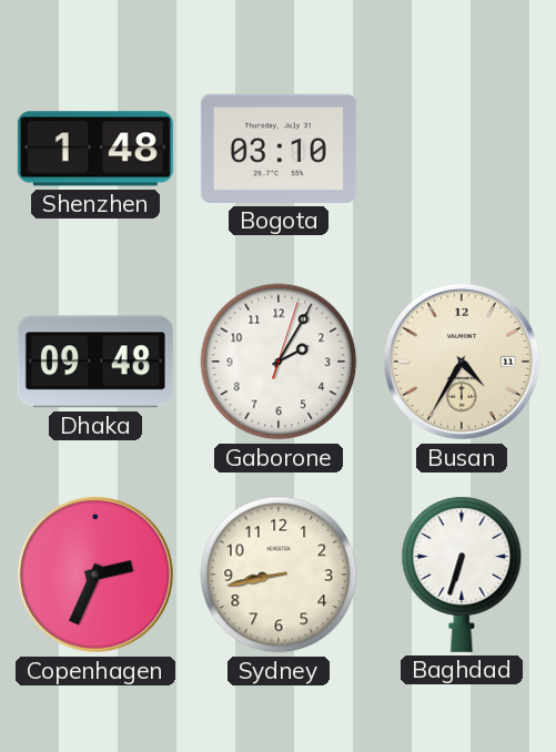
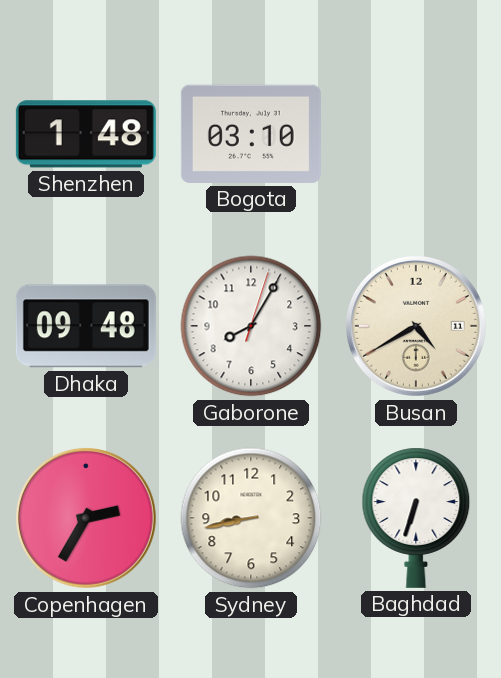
Gaborone: 2:05 -> 8:05
Busan: 4:35 -> 4:40
Copenhagen: 2:34 -> 2:35
